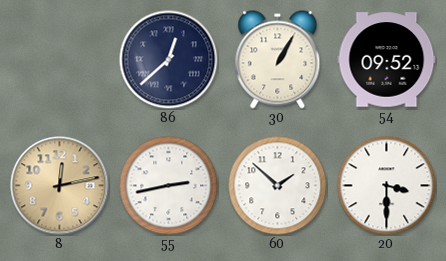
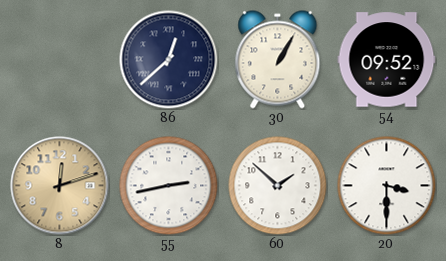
8: 12:13 -> 12:12
